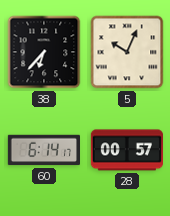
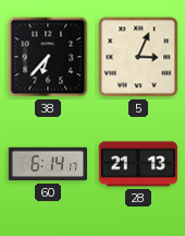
5: 10:04 -> 3:04
28: 00:57 -> 21:13
